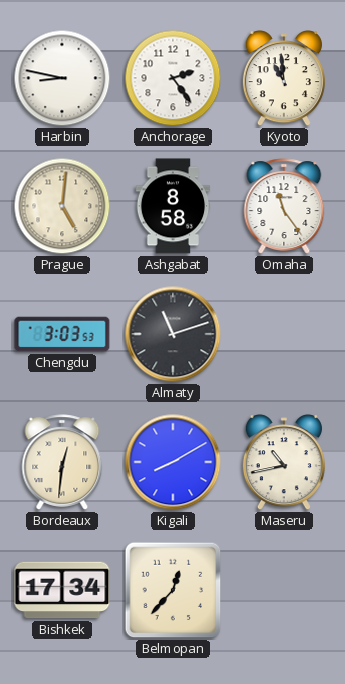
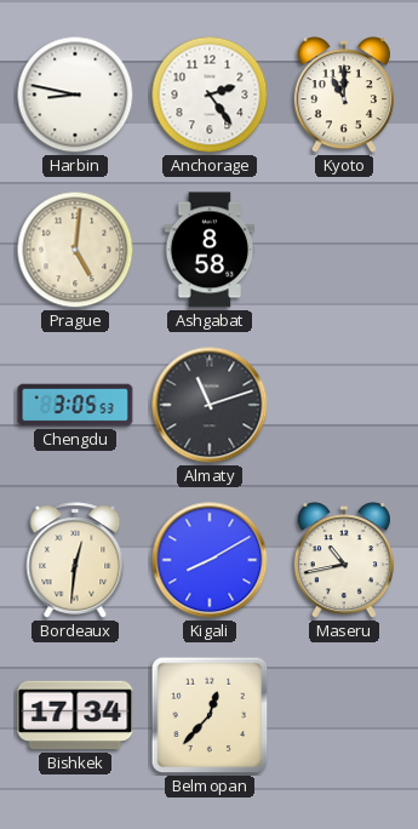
Kyoto: 10:59 -> 11:00
Omaha: 11:24 -> none
Chengdu: 3:03 -> 3:05
